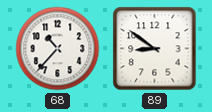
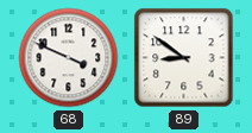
68: 10:37 -> 3:49
